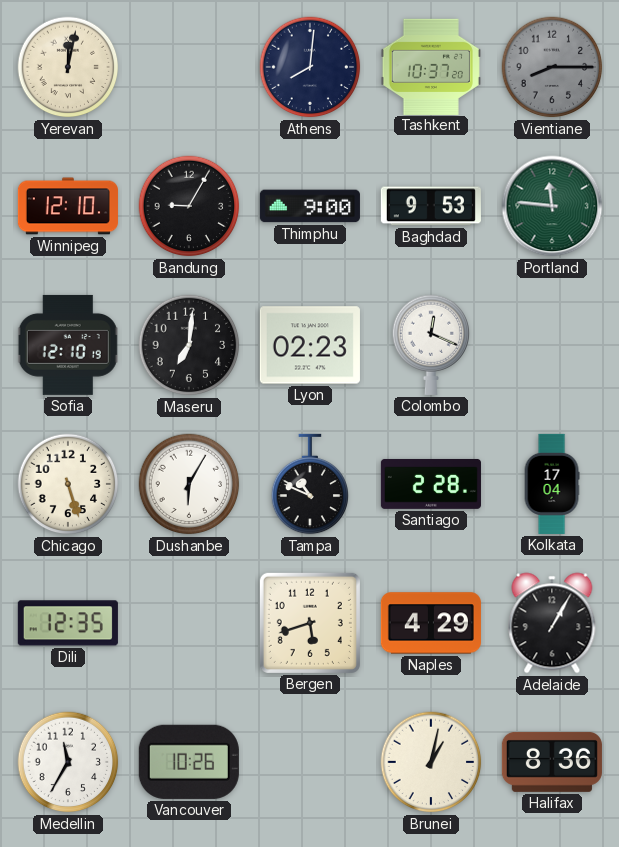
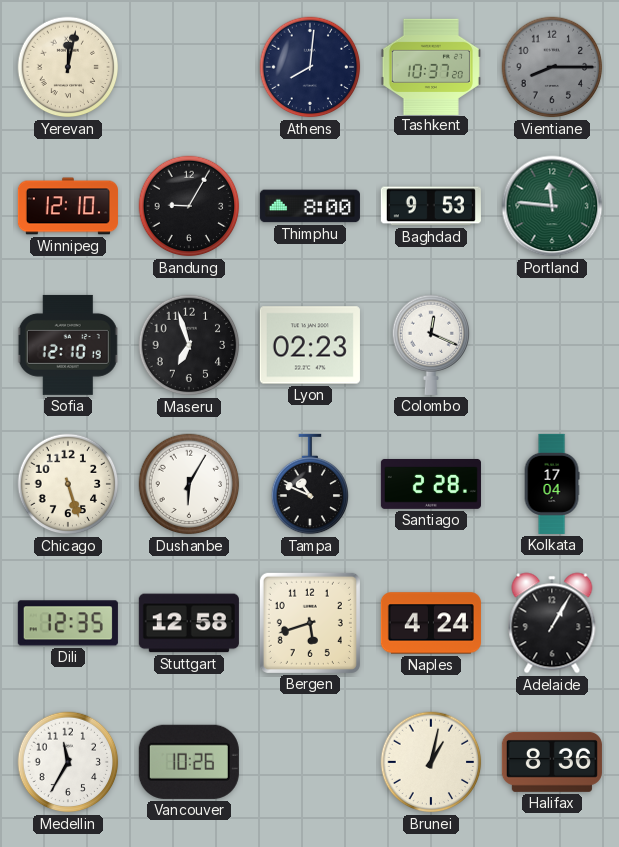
Thimphu: 9:00 -> 8:00
Maseru: 7:01 -> 6:57
Stuttgart: none -> 12:58
Naples: 4:29 -> 4:24
